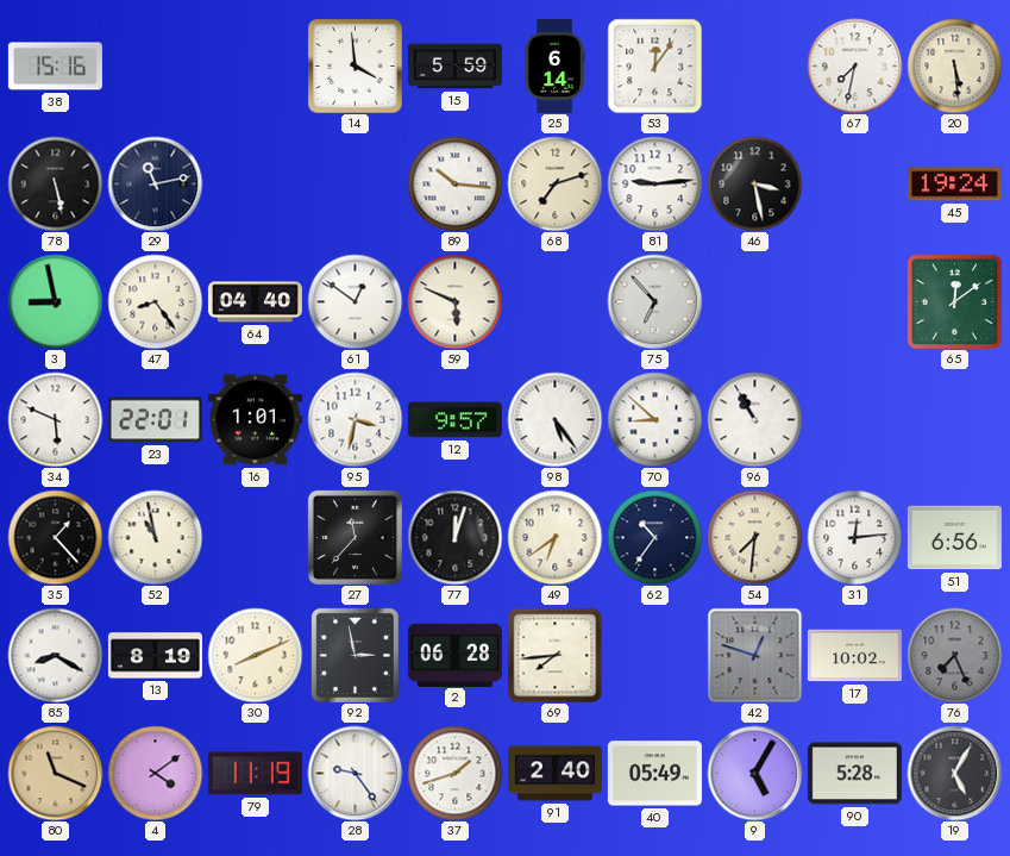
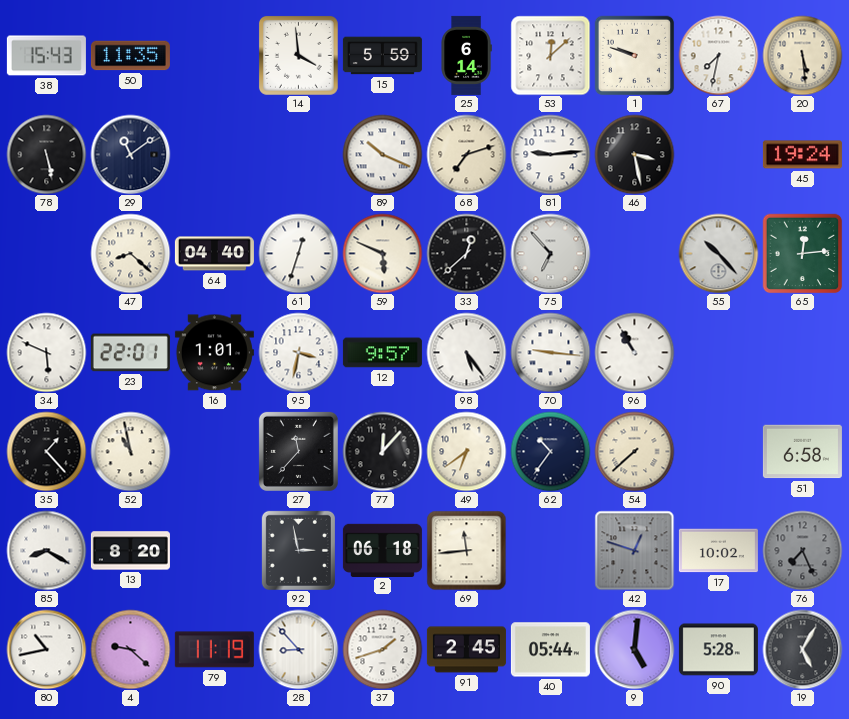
38: 15:16 -> 15:43
50: none -> 11:35
53: 12:06 -> 12:08
1: none -> 9:48
29: 11:13 -> 11:09
89: 10:16 -> 10:19
3: 8:58 -> none
47: 8:24 -> 8:22
61: 12:51 -> 12:33
33: none -> 12:38
55: none -> 10:23
65: 12:09 -> 12:14
70: 8:52 -> 9:16
77: 12:03 -> 12:07
54: 7:31 -> 7:38
31: 12:14 -> none
51: 6:56 -> 6:58
13: 8:19 -> 8:20
30: 8:11 -> none
2: 06:28 -> 06:18
69: 7:44 -> 11:44
80: 11:19 -> 10:43
80 dial: champagne -> white
4: 4:09 -> 9:22
28: 9:24 -> 8:53
91: 2:40 -> 2:45
40: 05:49 -> 05:44
9: 5:05 -> 5:01
